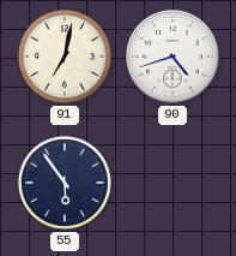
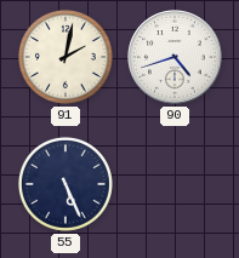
91: 7:02 -> 2:02
55: 5:54 -> 5:26
